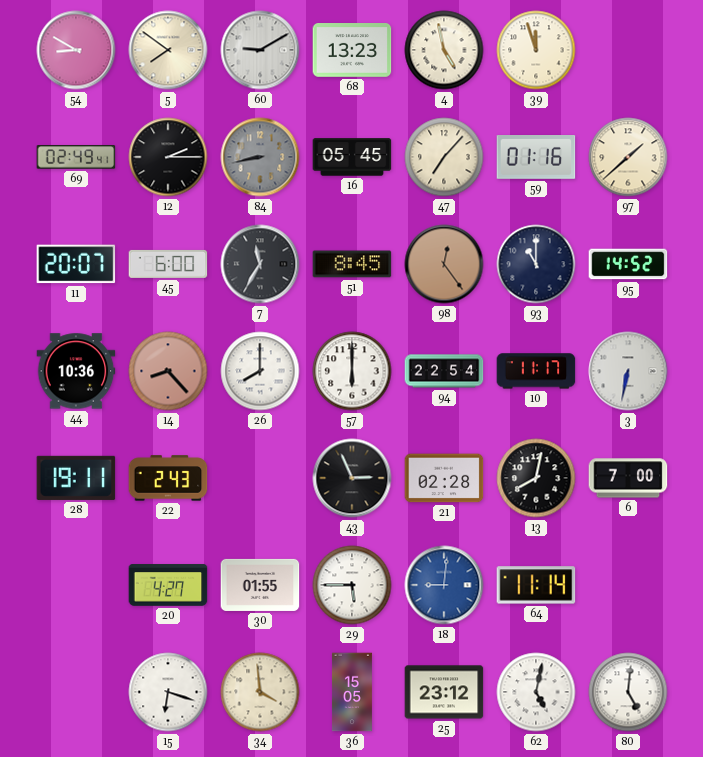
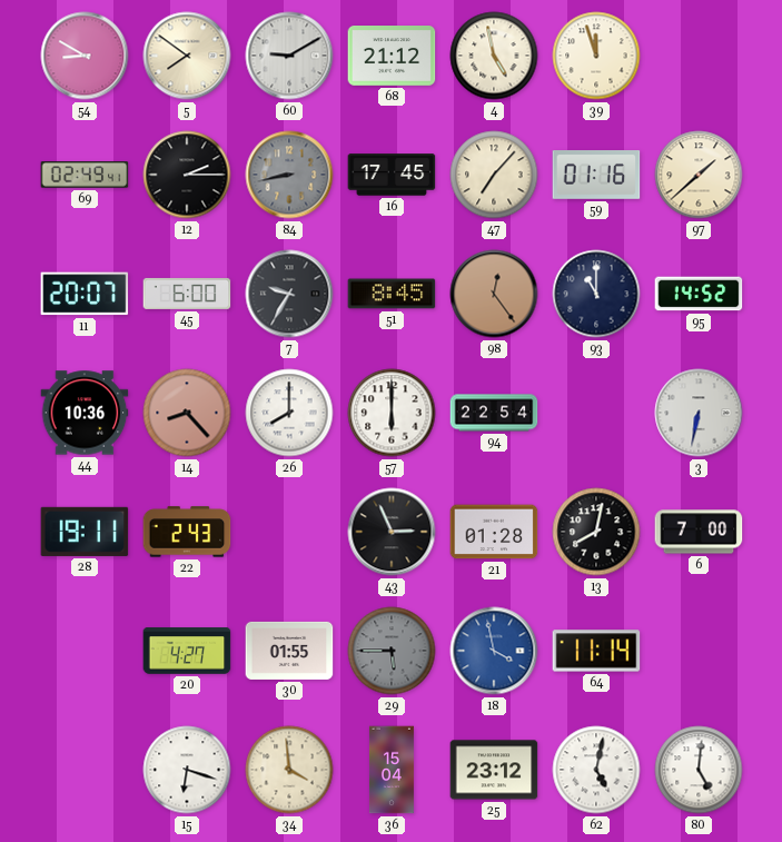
68: 13:23 -> 21:12
16: 05:45 -> 17:45
7: 11:35 -> 9:35
10: 11:17 -> none
21: 02:28 -> 01:28
29 dial: white -> grey
18: 9:01 -> 3:58
36: 15:05 -> 15:04
